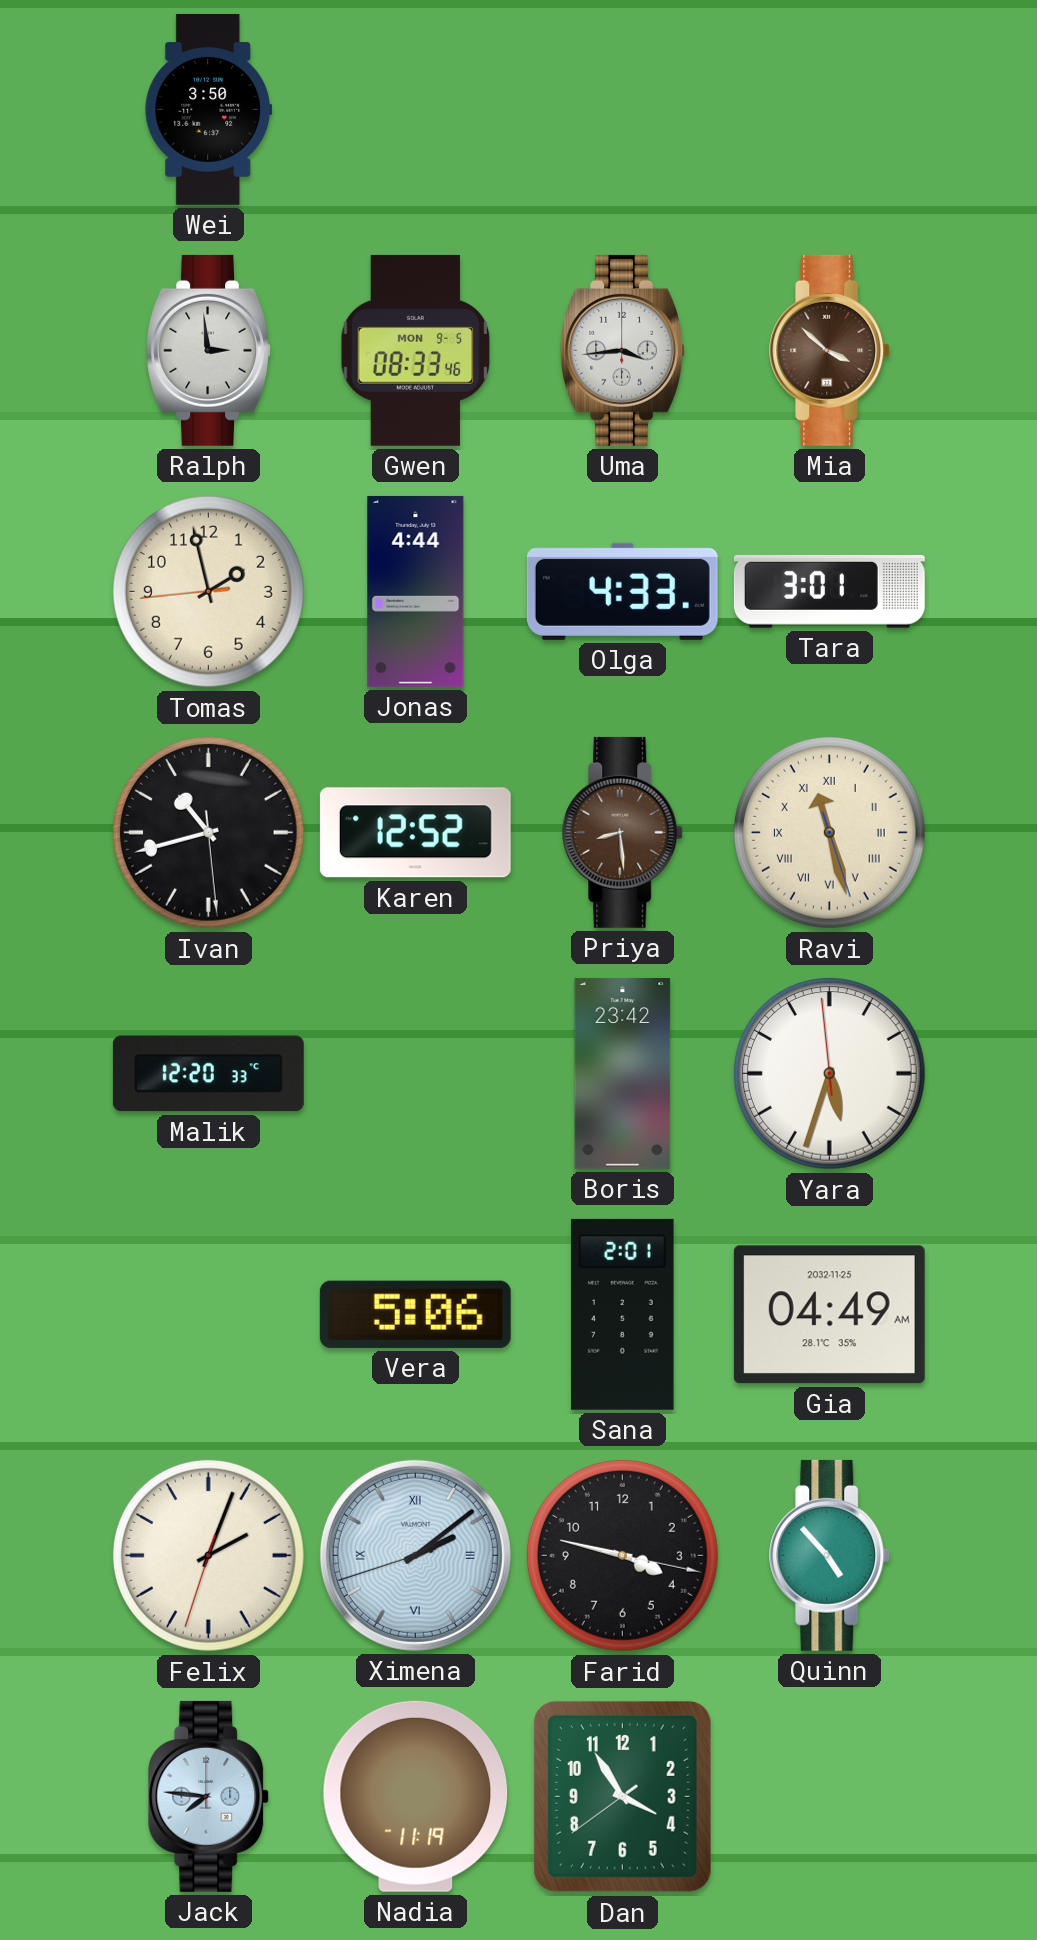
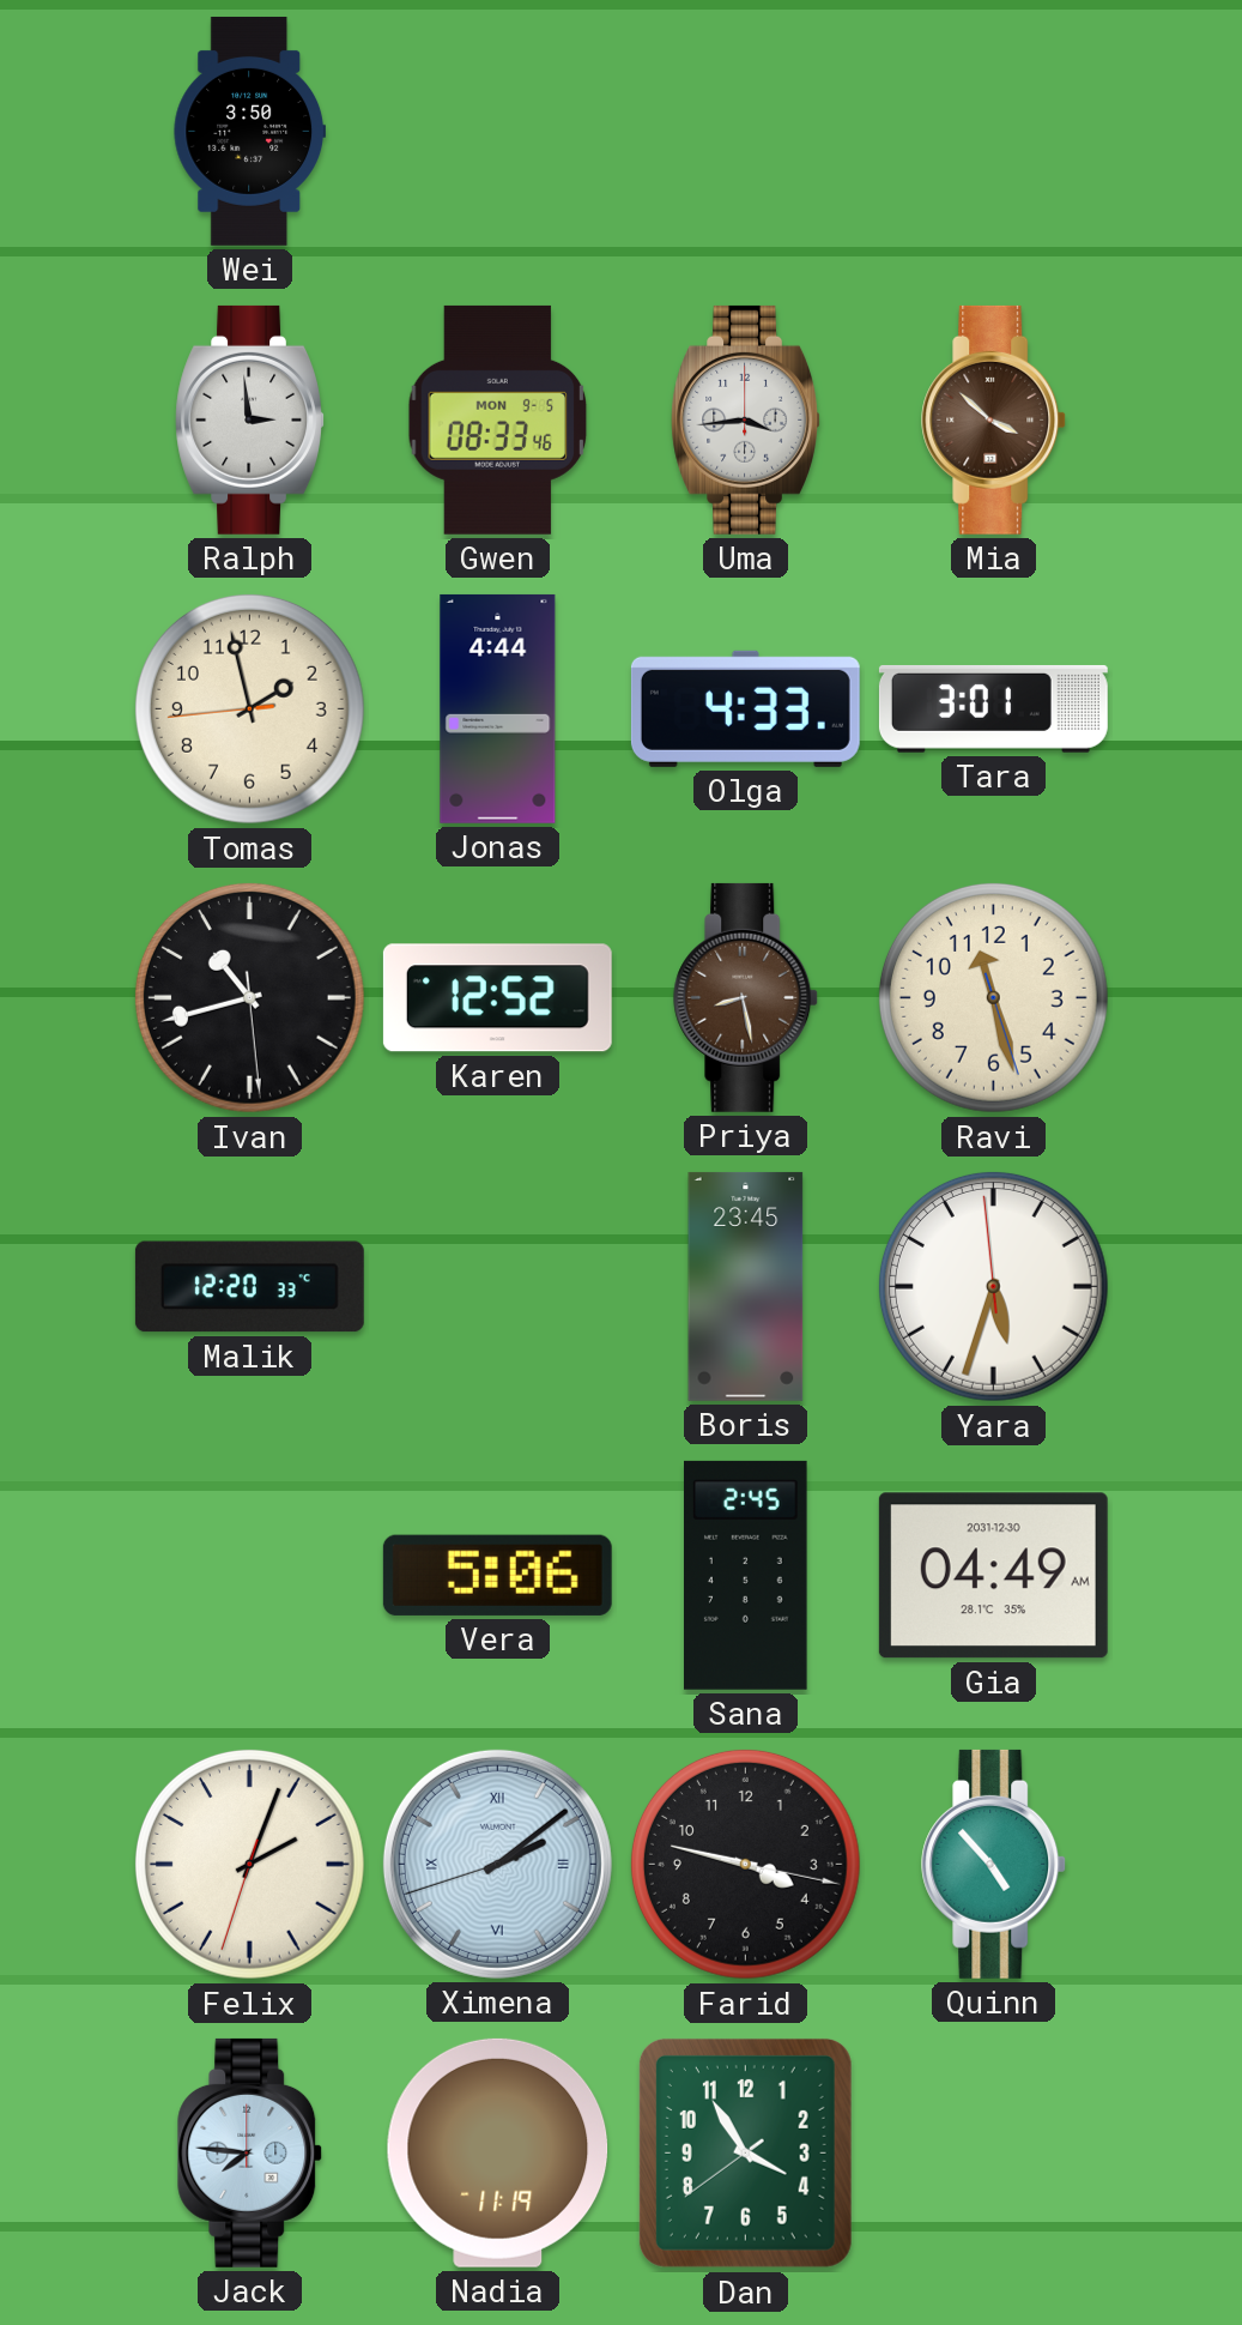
Priya: 8:29 -> 8:28
Ravi numerals: Roman -> Arabic
Boris: 23:42 -> 23:45
Sana: 2:01 -> 2:45
Gia date: 2032-11-25 -> 2031-12-30
